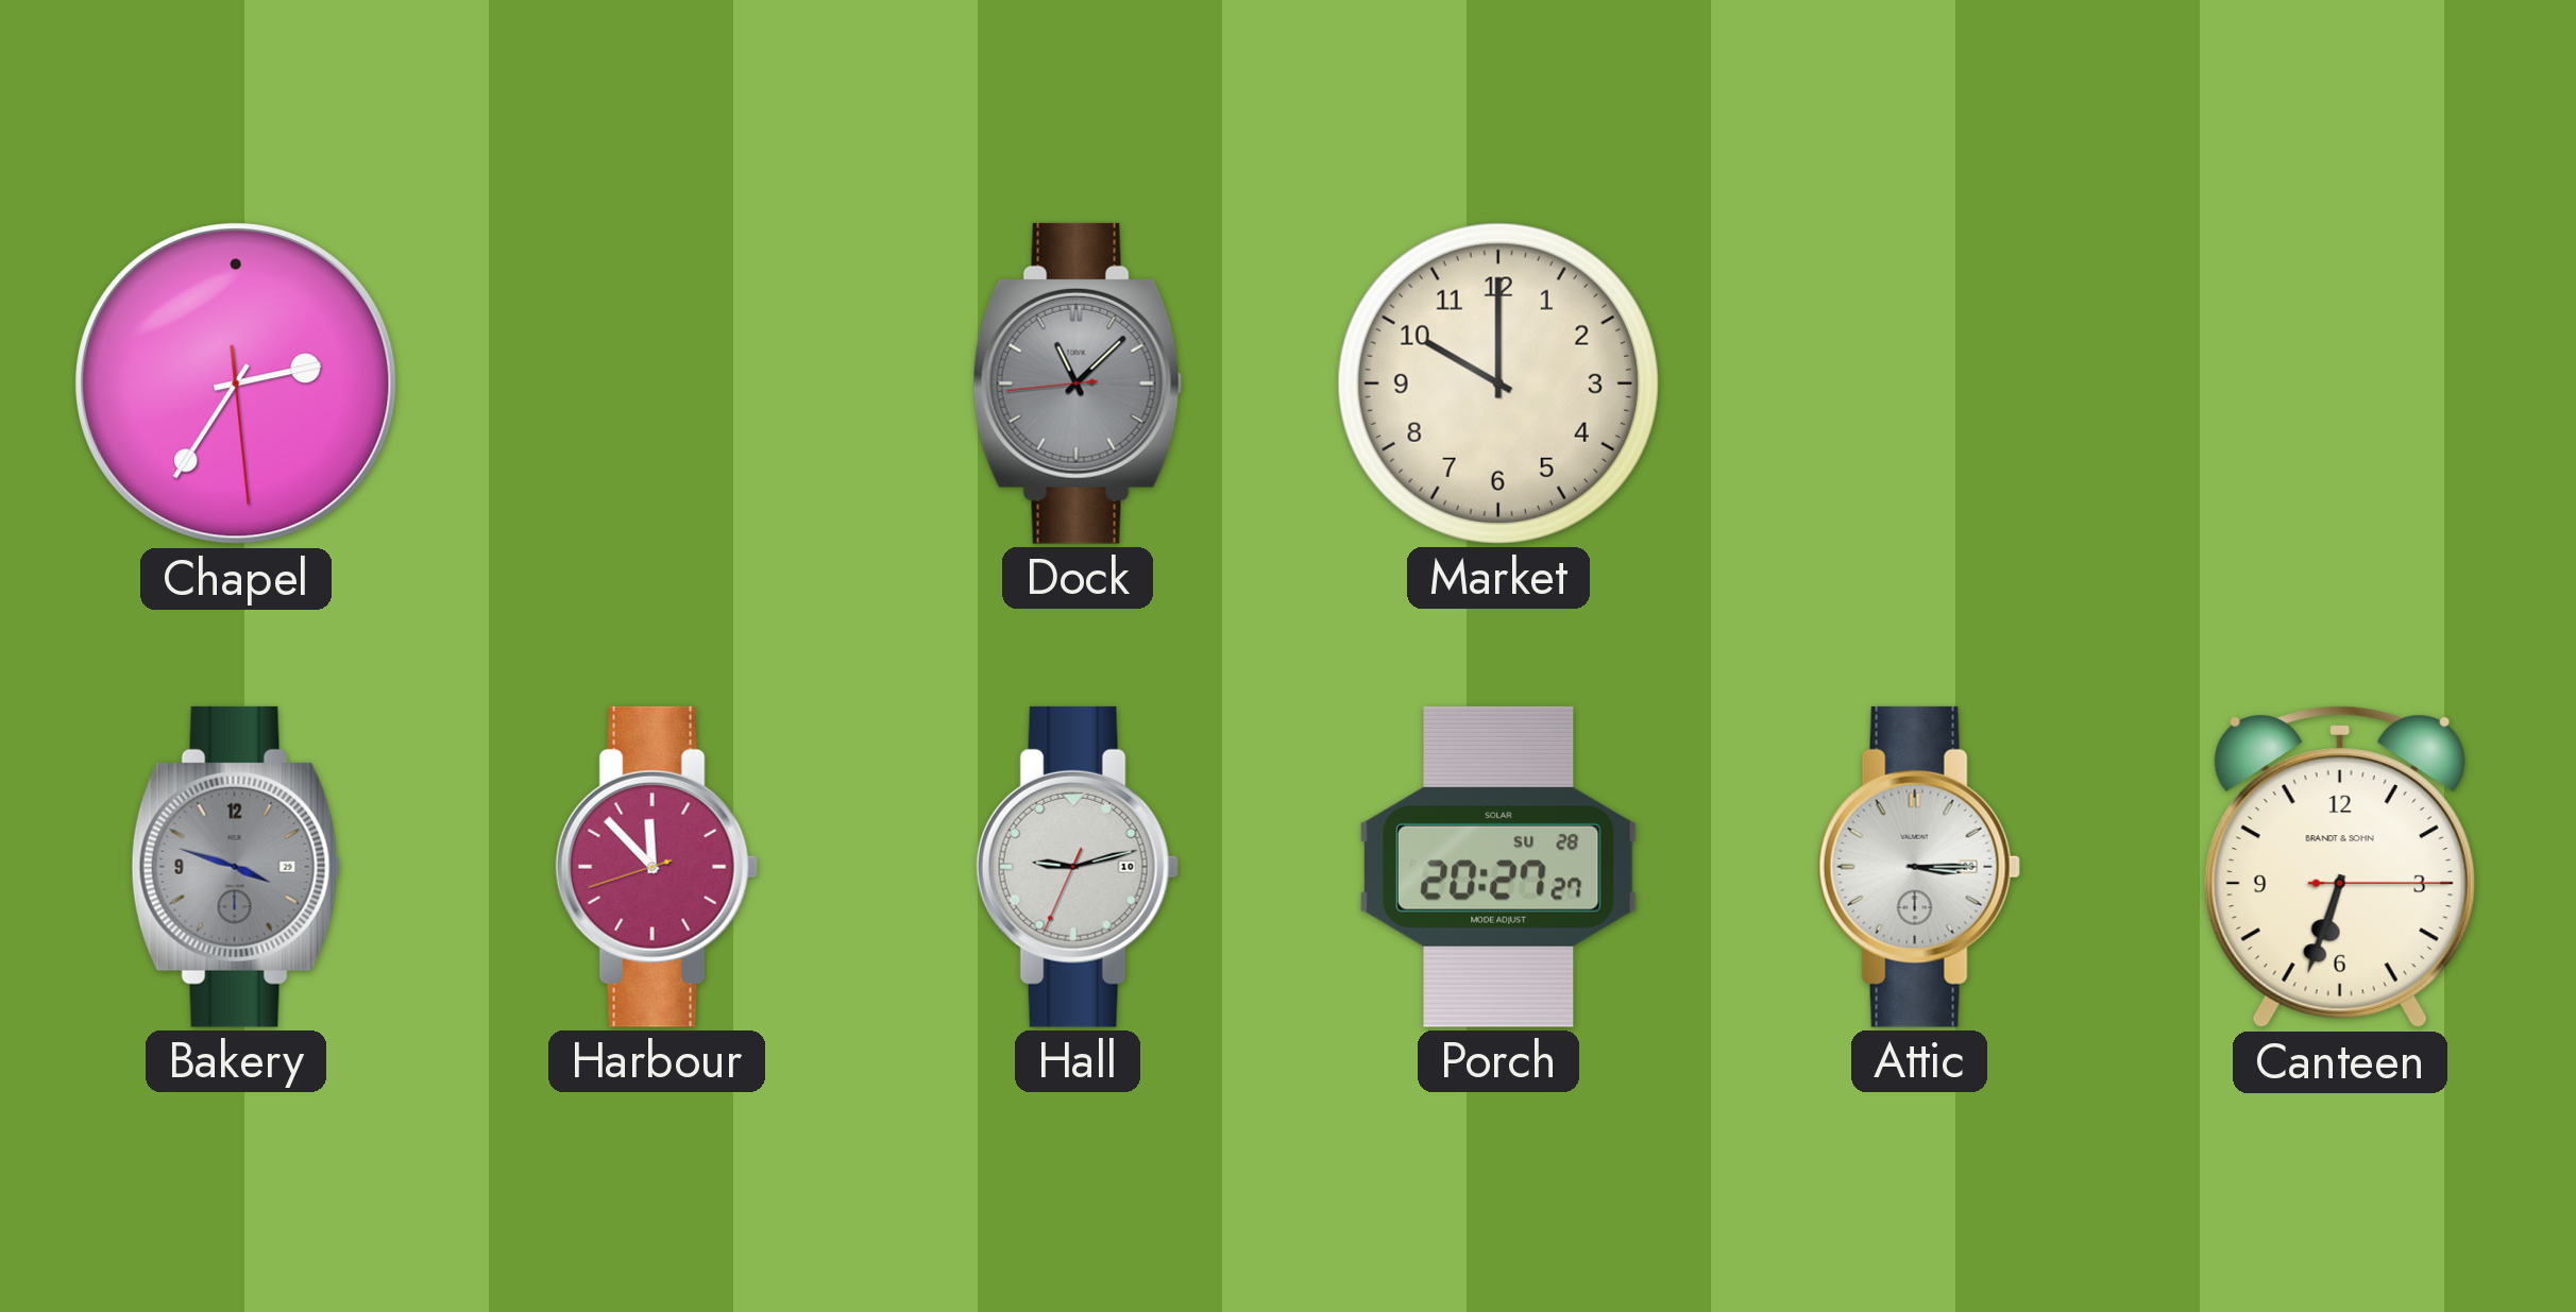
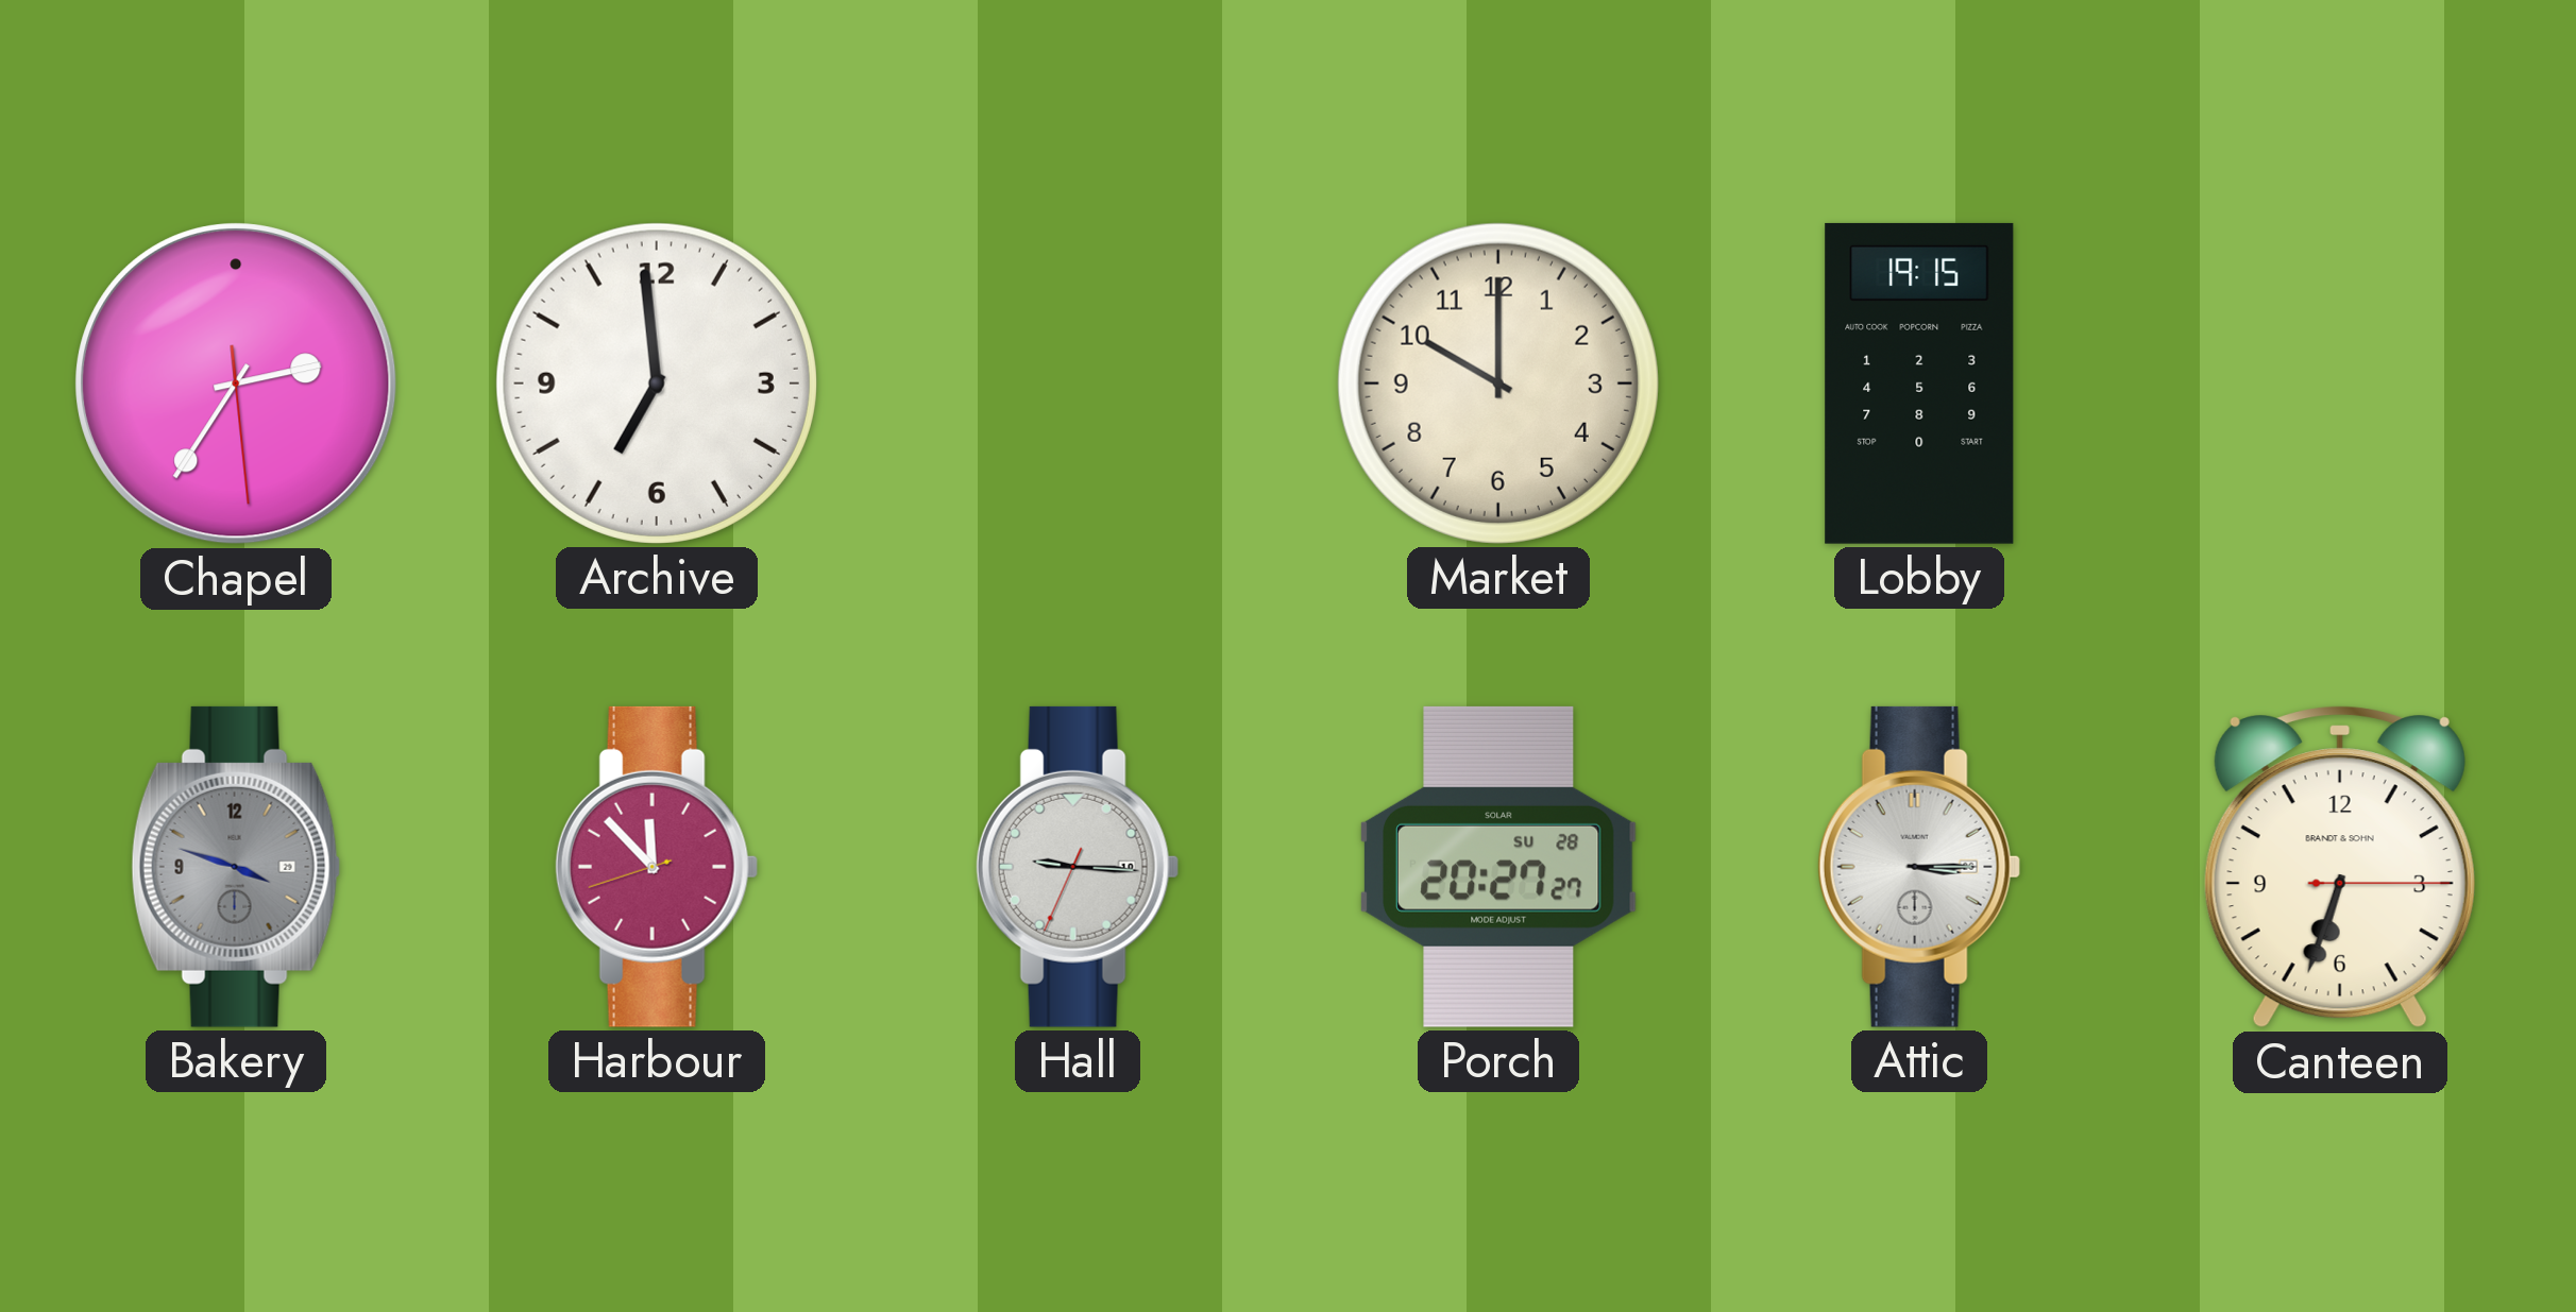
Archive: none -> 6:59
Dock: 11:07 -> none
Lobby: none -> 19:15
Hall: 9:12 -> 9:15
